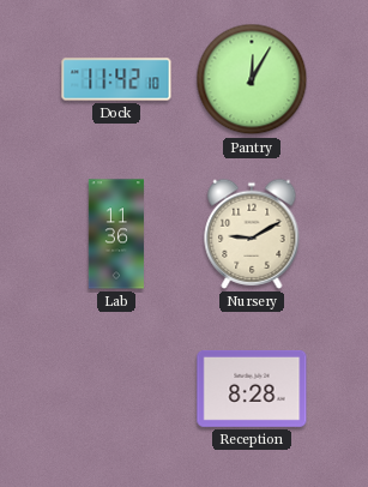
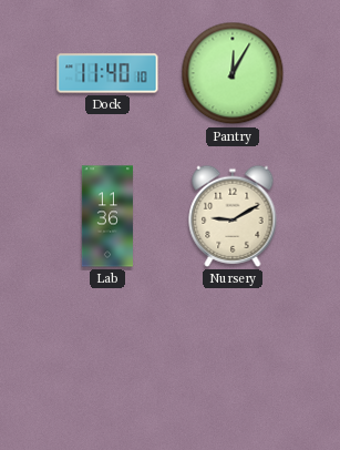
Dock: 11:42 -> 11:40
Reception: 8:28 -> none
